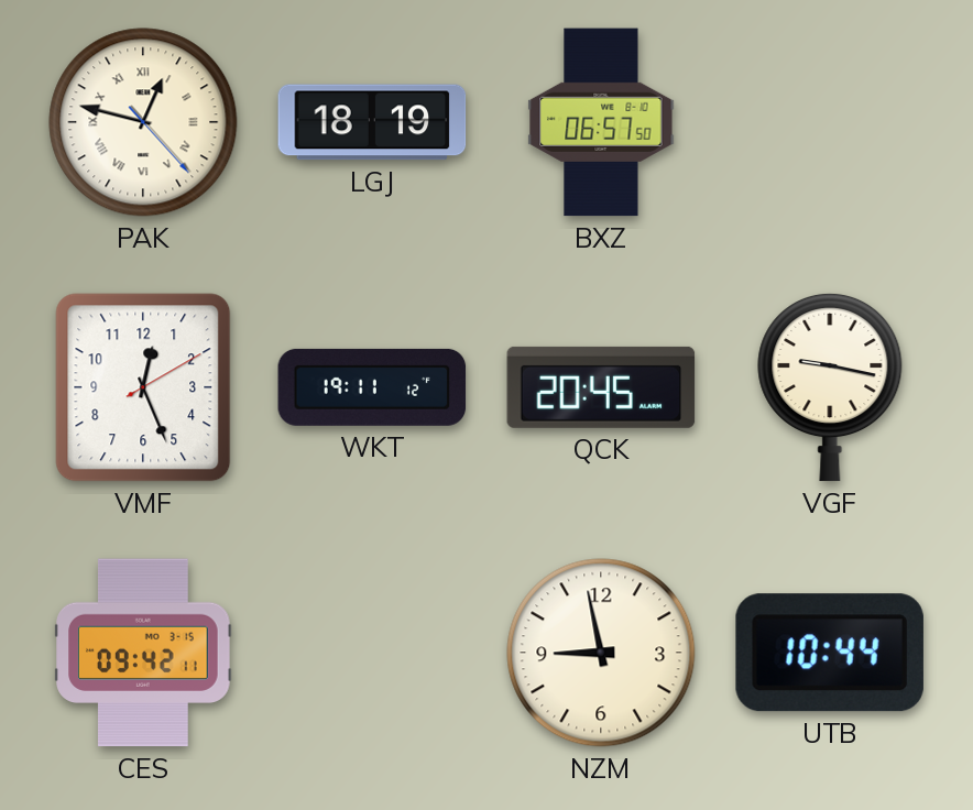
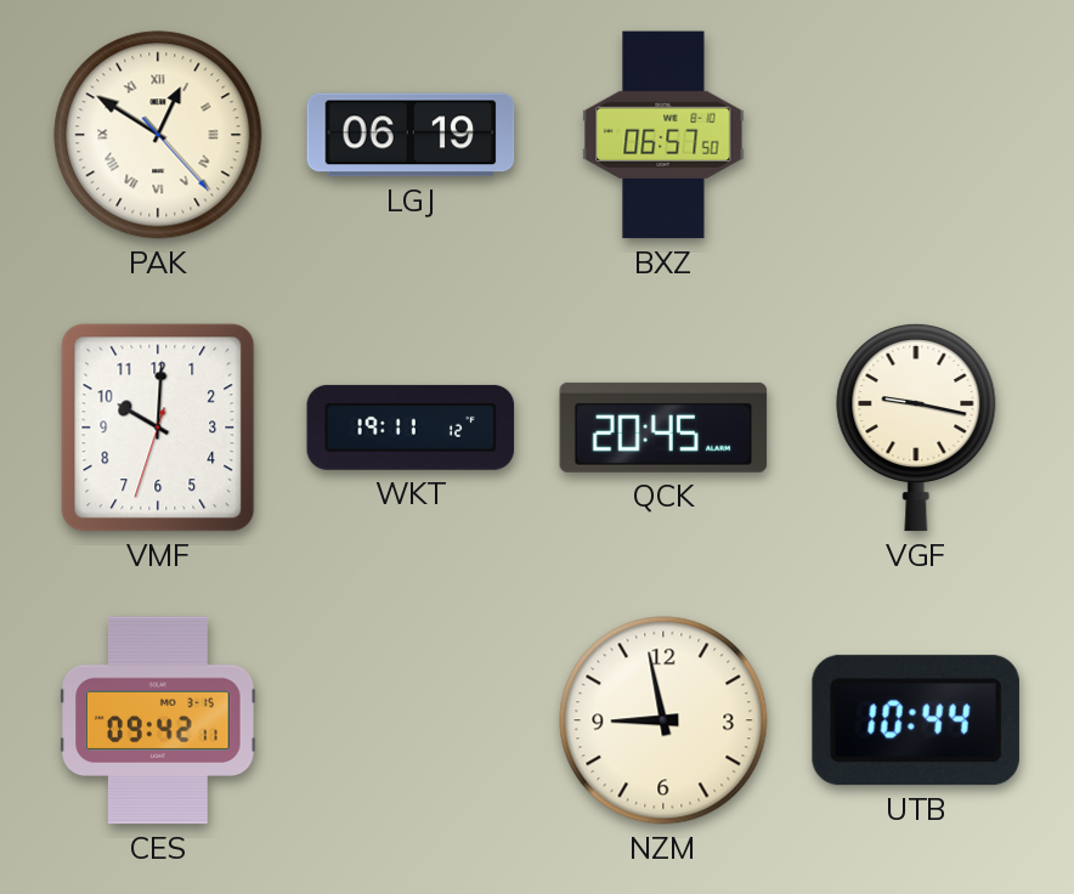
PAK: 12:47 -> 12:50
LGJ: 18:19 -> 06:19
VMF: 12:26 -> 10:00
